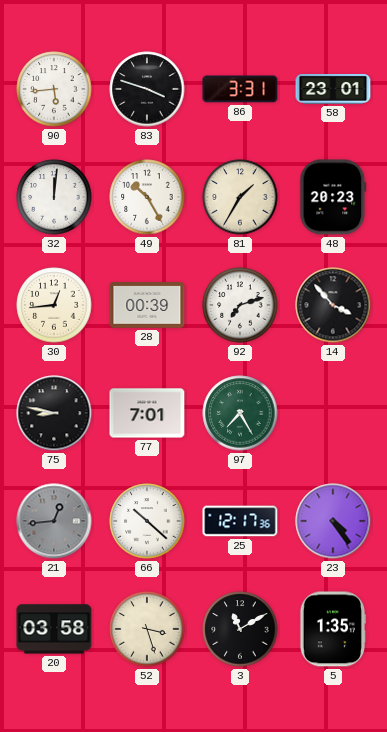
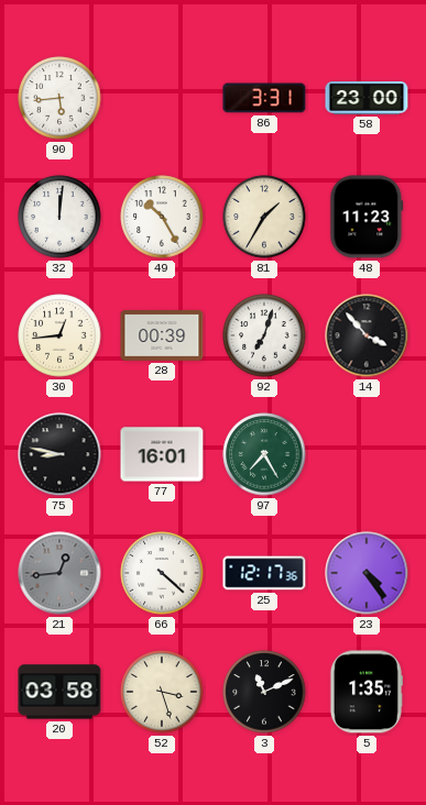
83: 3:48 -> none
58: 23:01 -> 23:00
48: 20:23 -> 11:23
92: 7:12 -> 7:03
77: 7:01 -> 16:01
66: 10:22 -> 4:22
3: 11:10 -> 11:11
